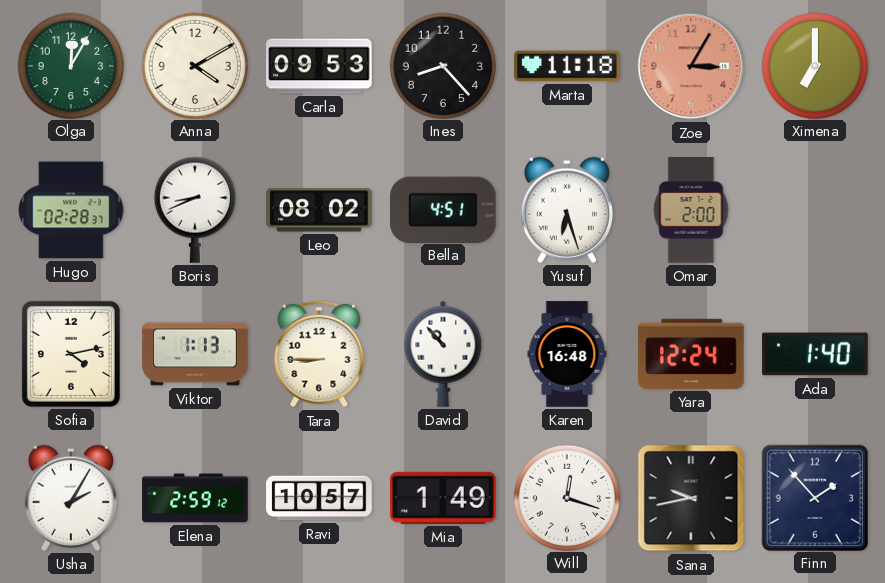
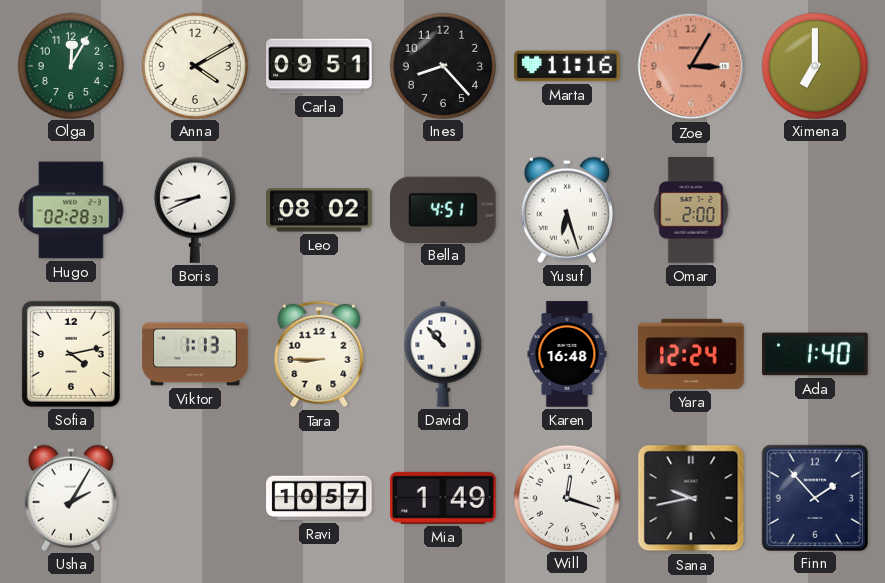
Carla: 09:53 -> 09:51
Marta: 11:18 -> 11:16
Elena: 2:59 -> none
